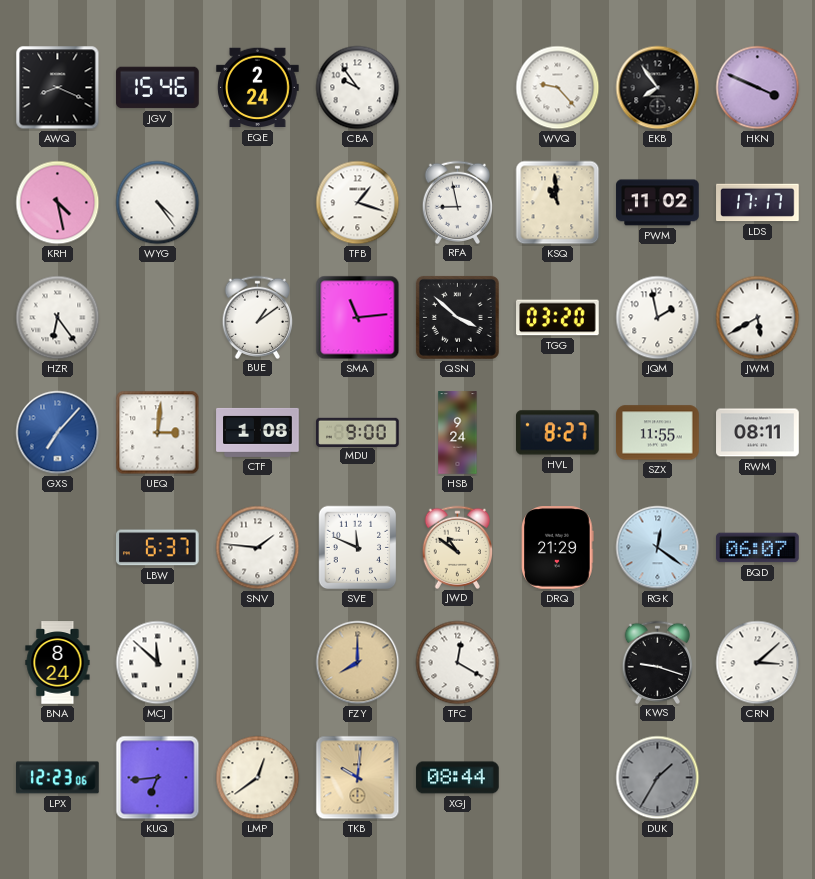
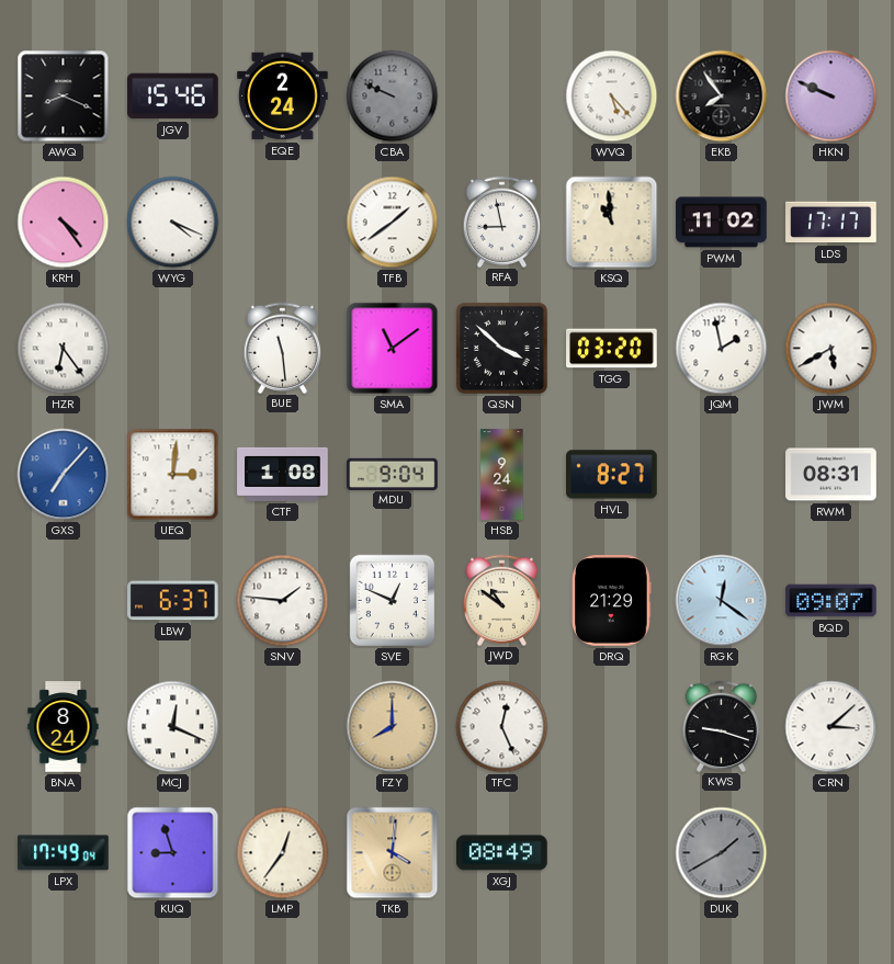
CBA: 9:54 -> 9:49
CBA dial: white -> grey
WVQ: 9:23 -> 5:23
HKN: 3:49 -> 9:49
KRH: 4:28 -> 4:24
WYG: 4:24 -> 4:19
TFB: 1:18 -> 1:39
BUE: 1:09 -> 11:29
SMA: 11:14 -> 11:09
MDU: 9:00 -> 9:04
SZX: 11:55 -> none
RWM: 08:11 -> 08:31
SVE: 11:49 -> 12:49
BQD: 06:07 -> 09:07
MCJ: 11:52 -> 12:19
TFC: 12:20 -> 12:26
LPX: 12:23 -> 17:49
KUQ: 6:44 -> 8:57
LMP: 12:39 -> 12:36
TKB: 10:01 -> 4:01
XGJ: 08:44 -> 08:49
DUK: 1:35 -> 1:40
